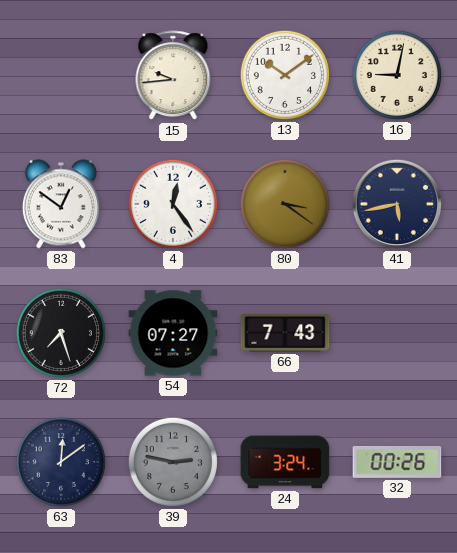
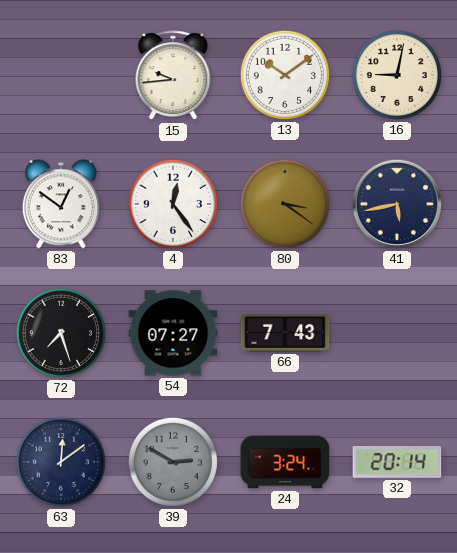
39: 2:47 -> 2:50
32: 00:26 -> 20:14
